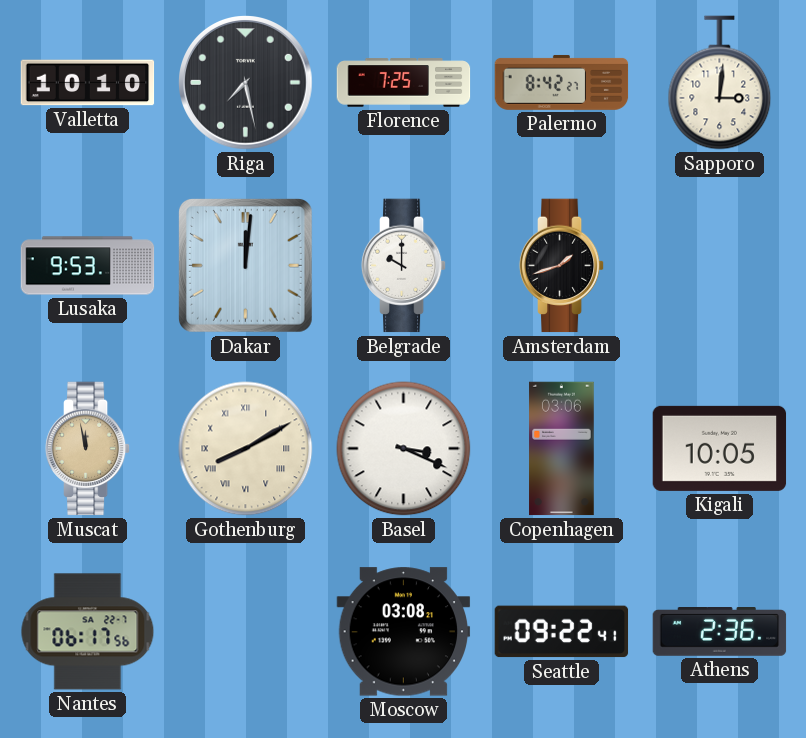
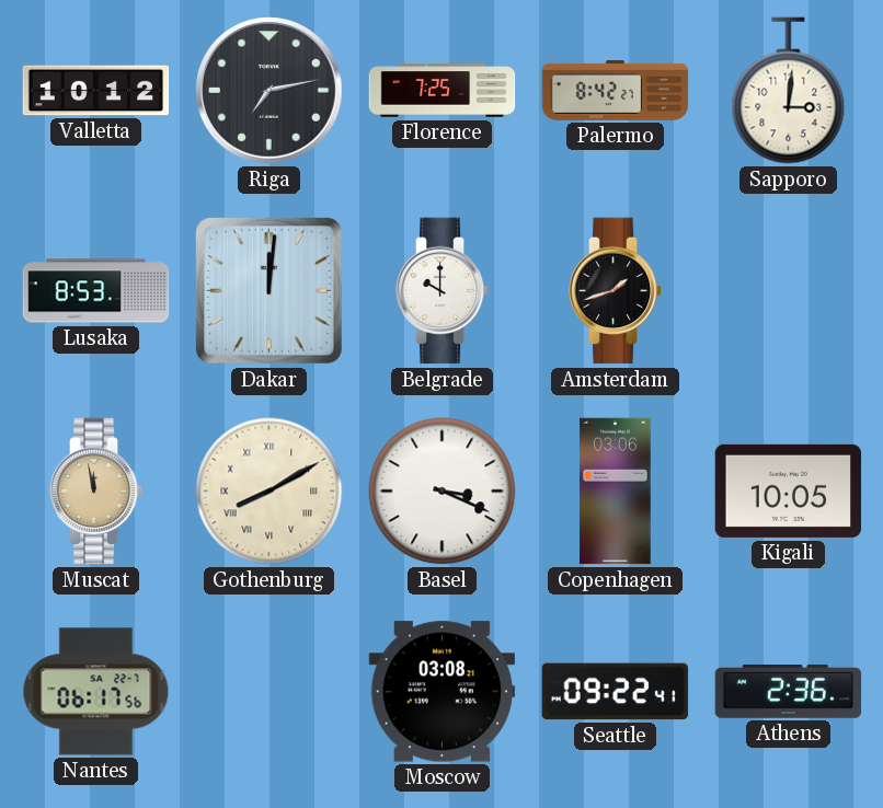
Valletta: 10:10 -> 10:12
Riga: 7:28 -> 7:13
Lusaka: 9:53 -> 8:53
